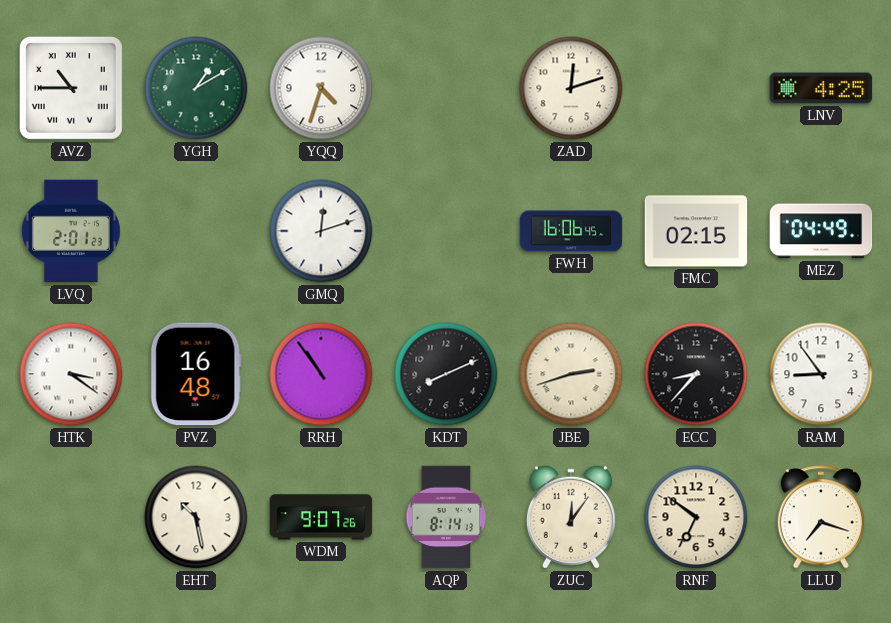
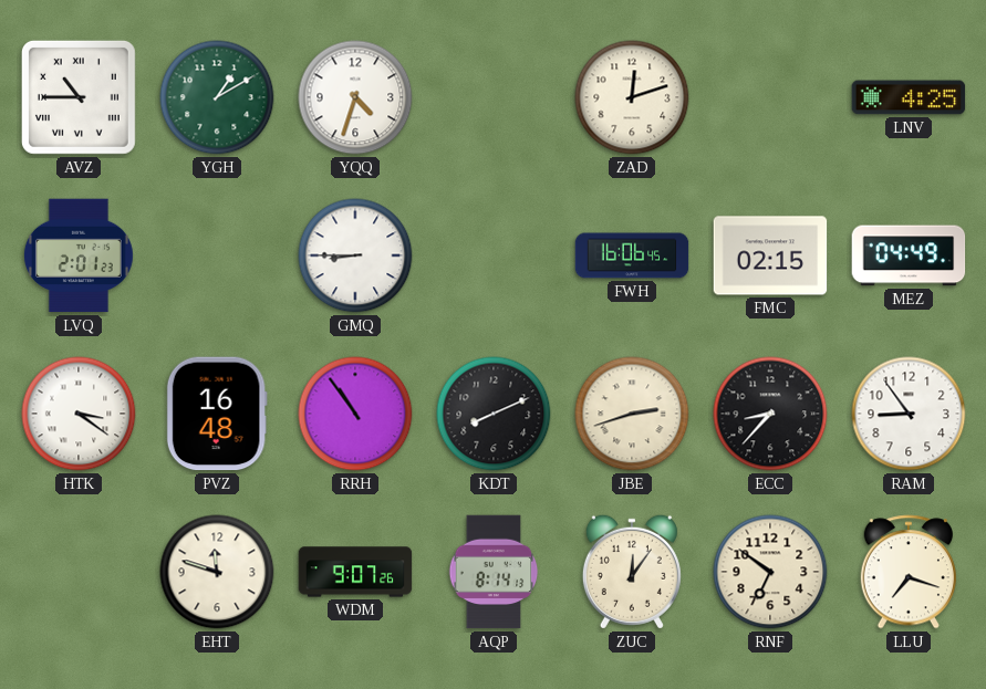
GMQ: 12:12 -> 8:45
EHT: 10:28 -> 11:48
